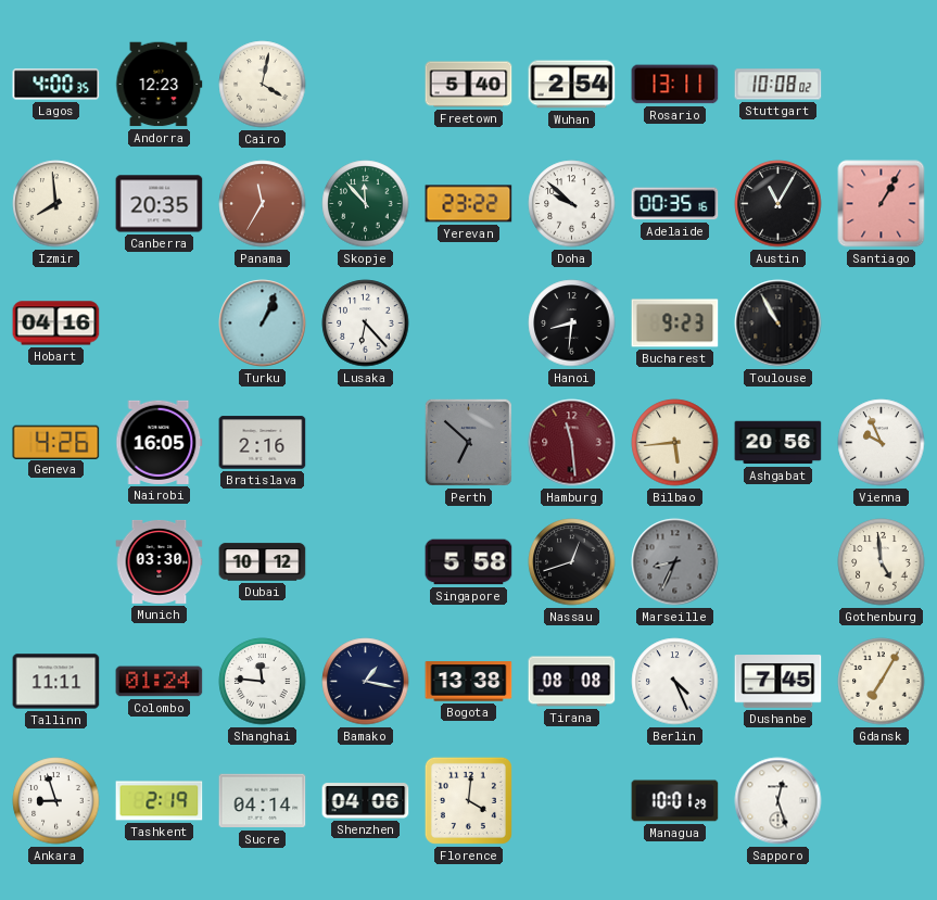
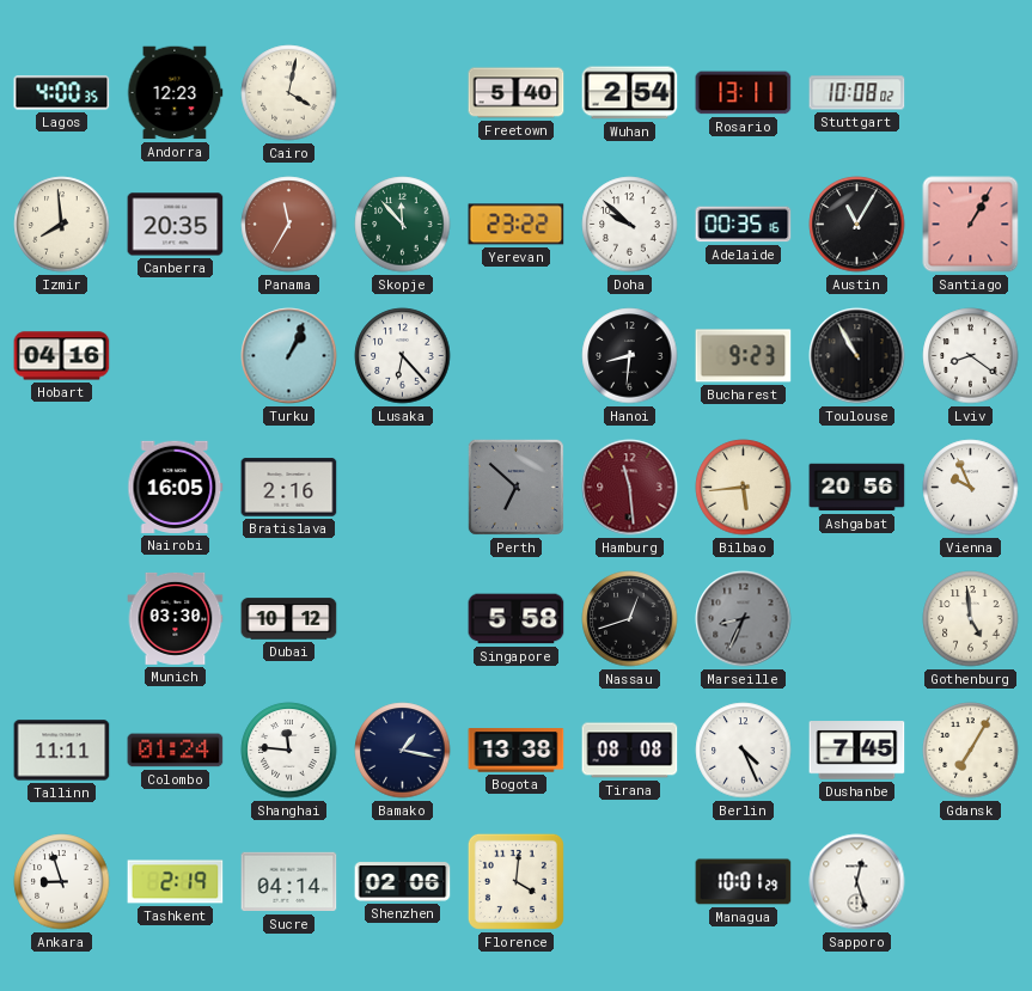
Lviv: none -> 8:21
Geneva: 4:26 -> none
Shenzhen: 04:06 -> 02:06
